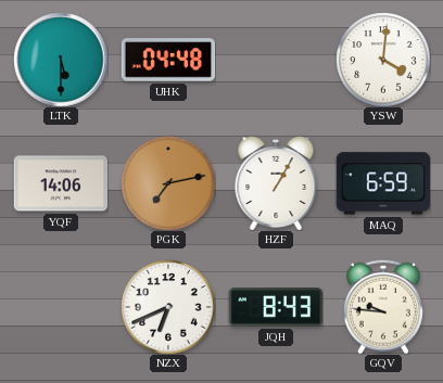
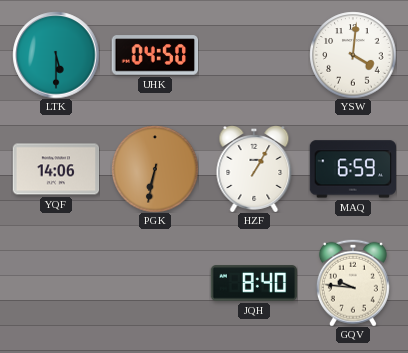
UHK: 04:48 -> 04:50
PGK: 7:13 -> 6:32
NZX: 6:41 -> none
JQH: 8:43 -> 8:40
